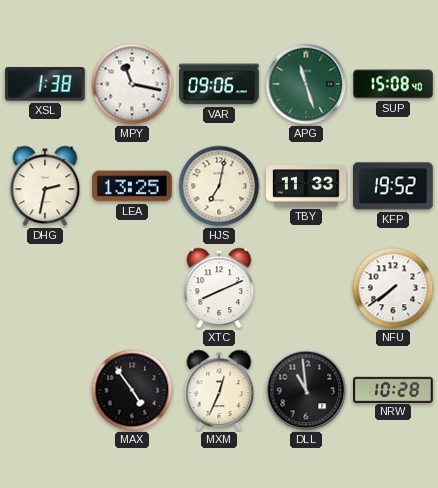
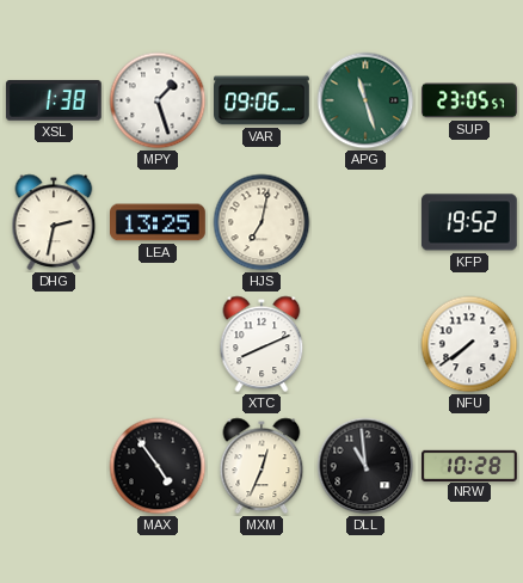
MPY: 11:17 -> 1:27
SUP: 15:08 -> 23:05
TBY: 11:33 -> none
